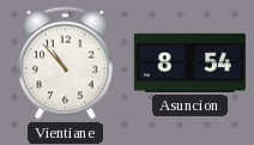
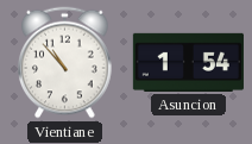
Asuncion: 8:54 -> 1:54
